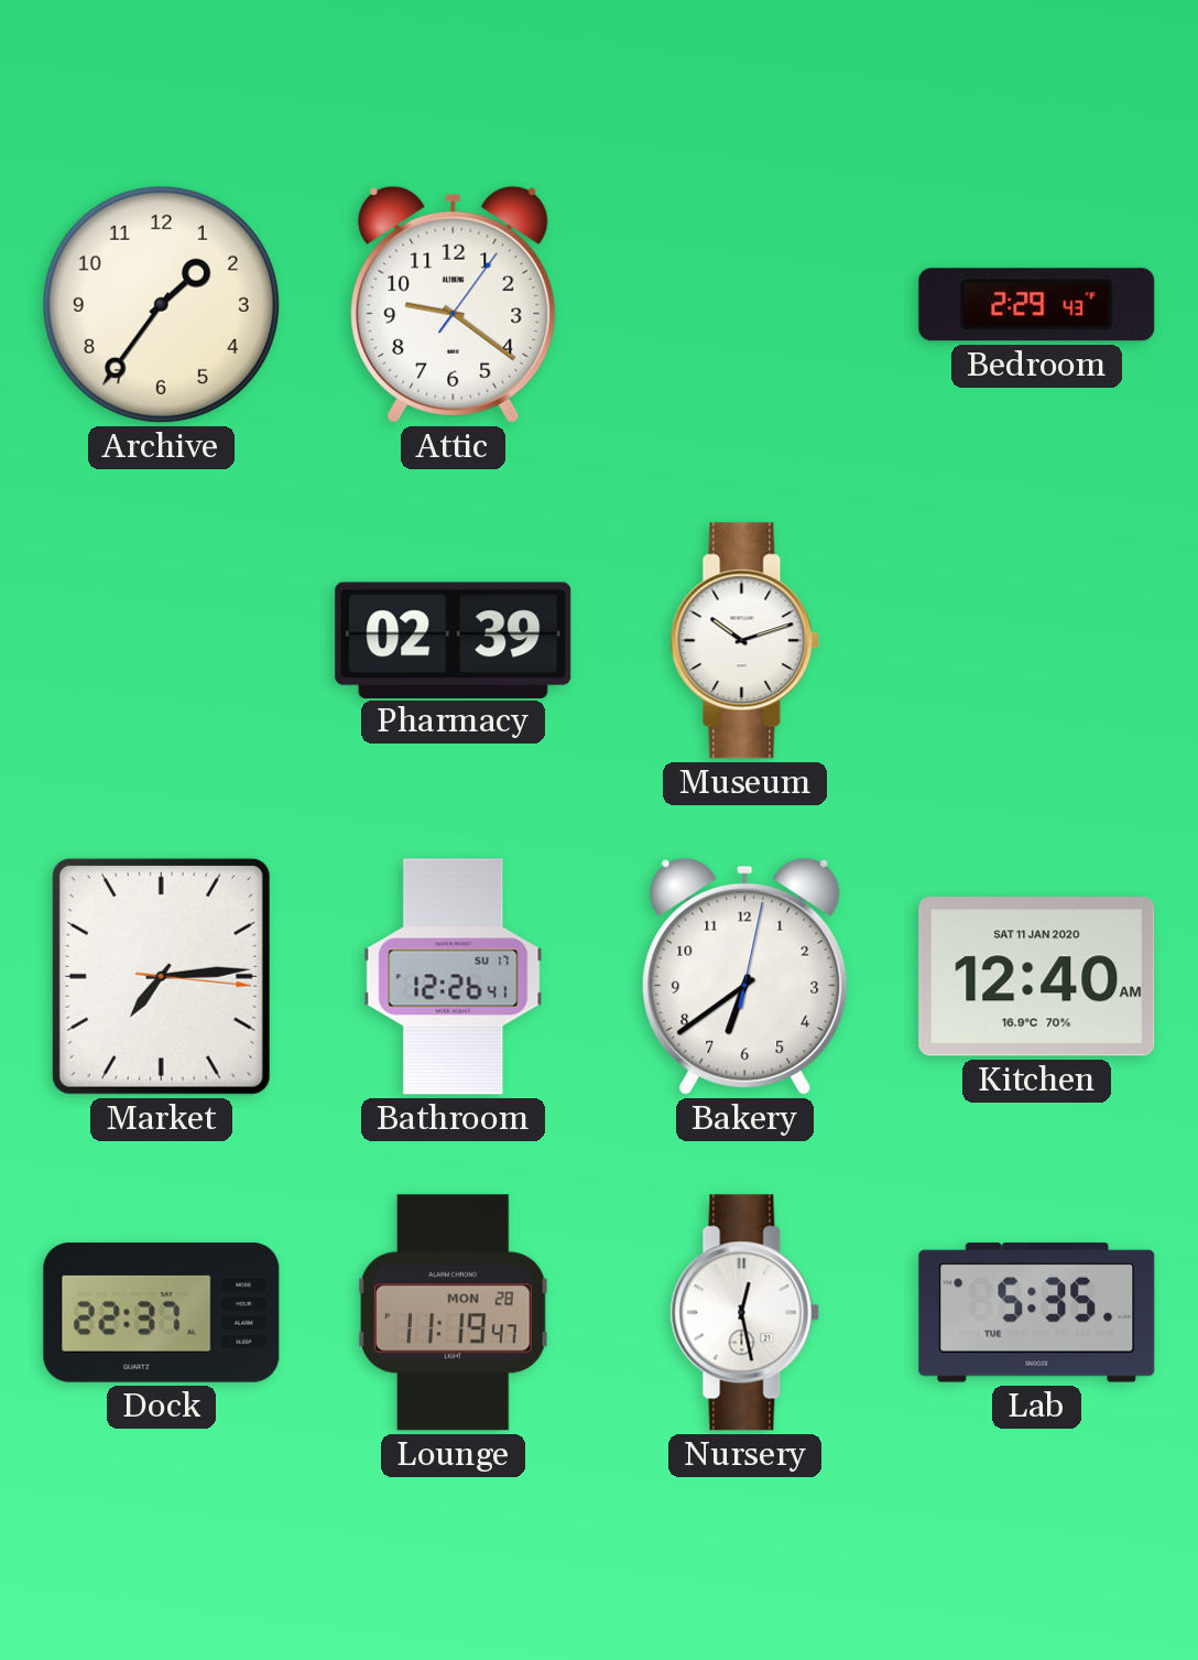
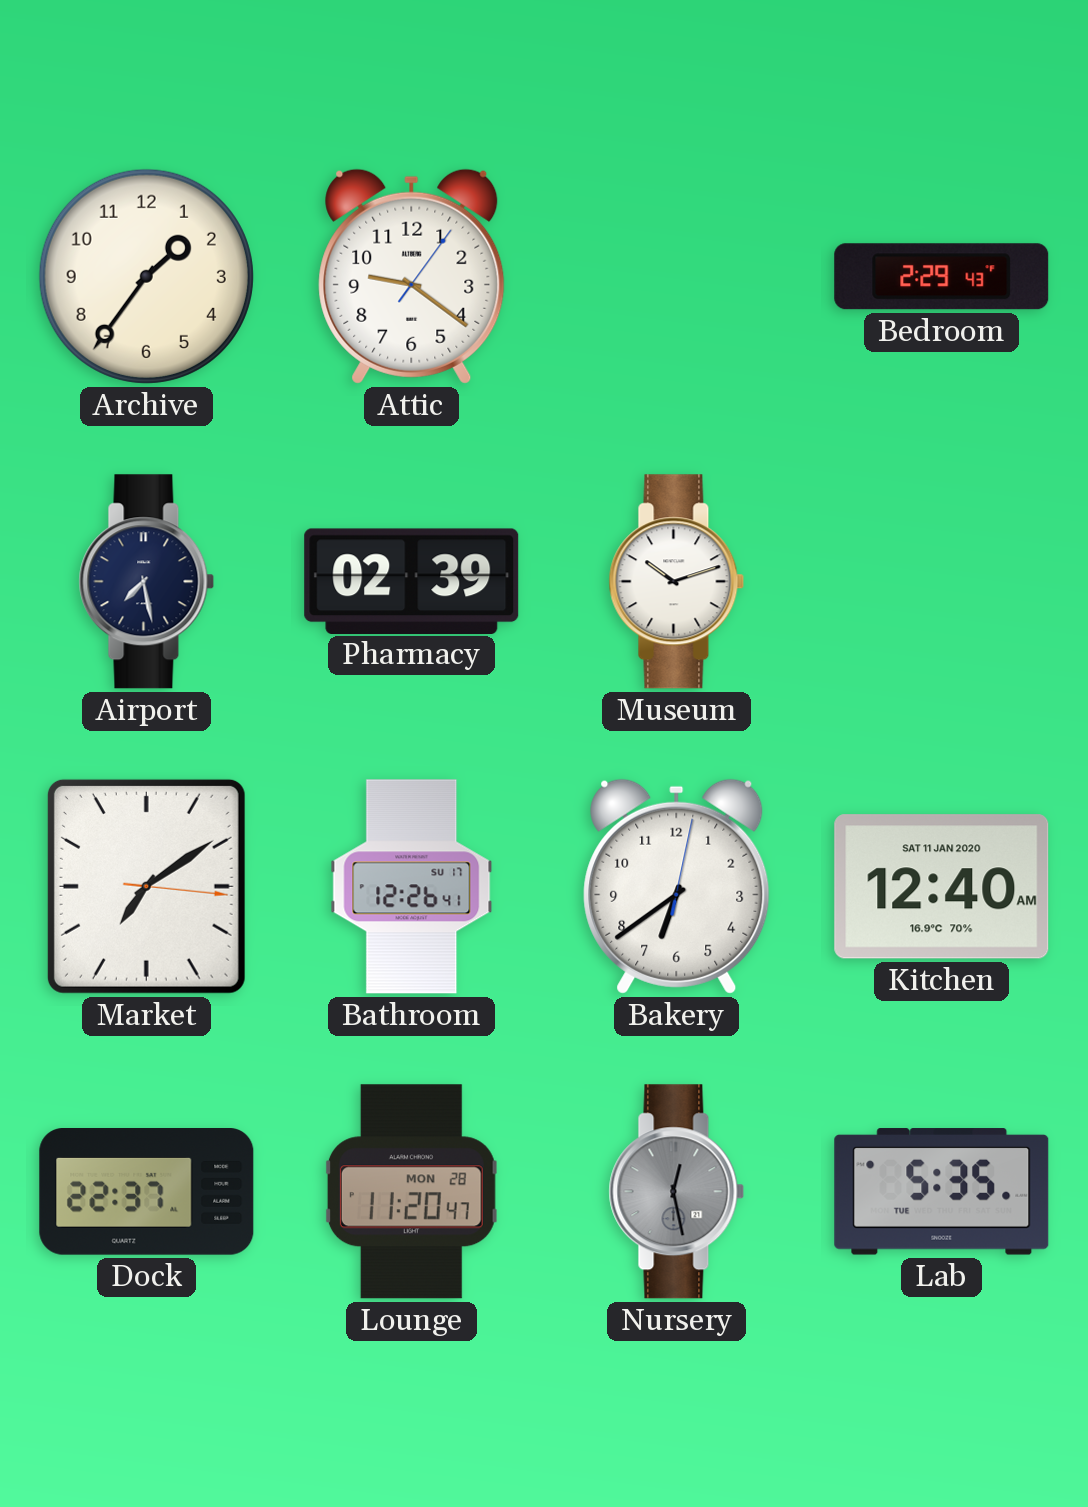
Airport: none -> 7:28
Market: 7:14 -> 7:09
Lounge: 11:19 -> 11:20
Nursery dial: white -> grey
